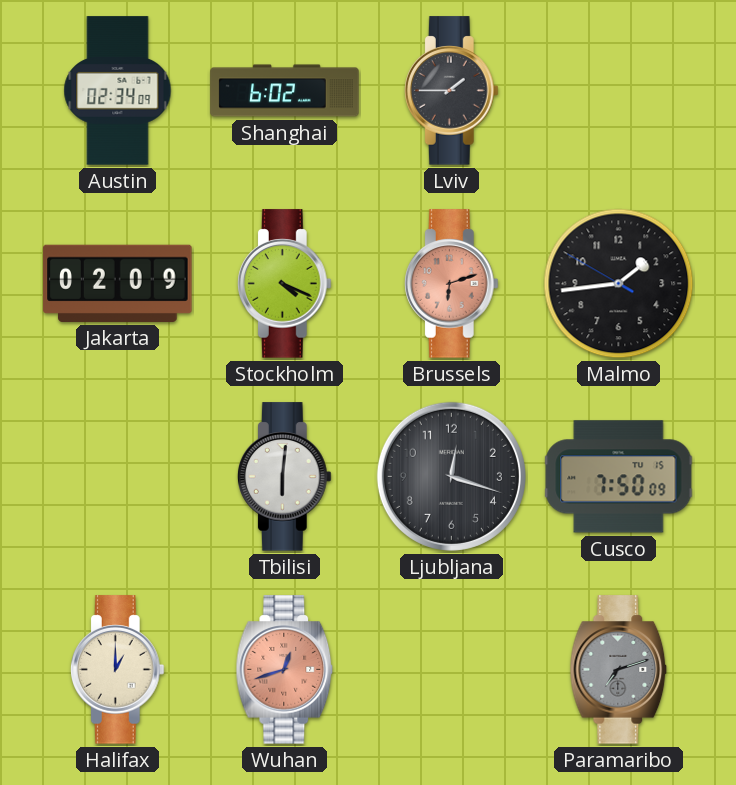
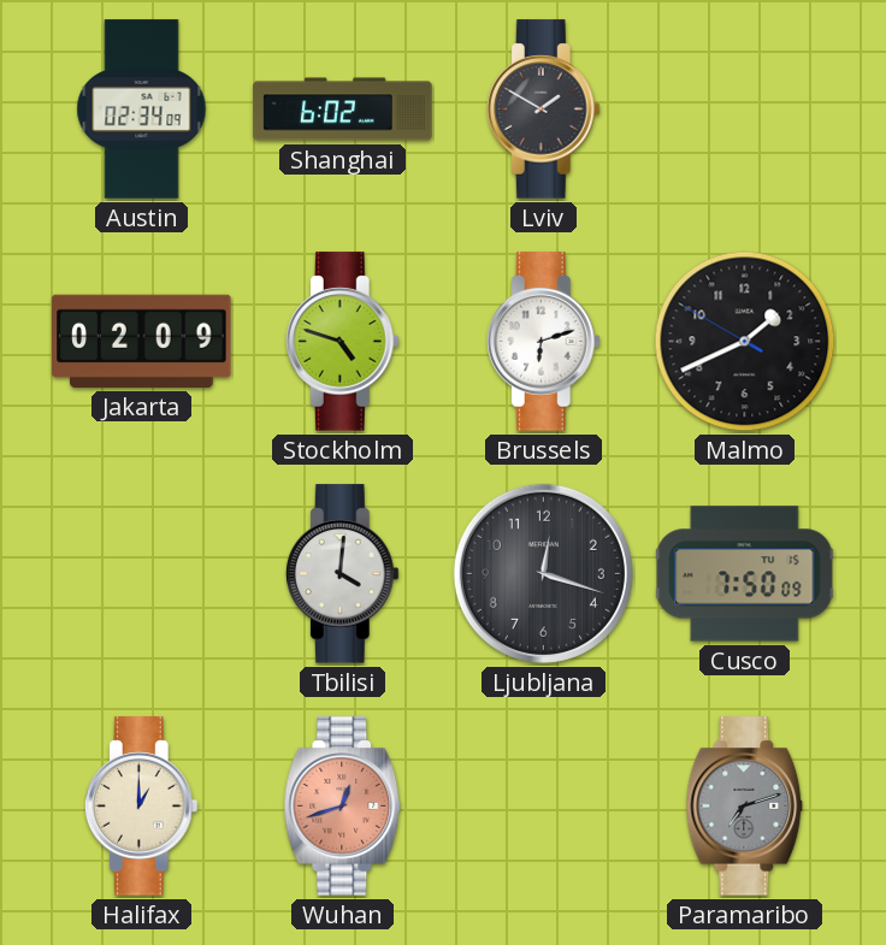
Lviv: 1:45 -> 1:50
Stockholm: 4:19 -> 4:48
Brussels dial: salmon -> white
Malmo: 1:43 -> 1:40
Tbilisi: 6:01 -> 4:01
